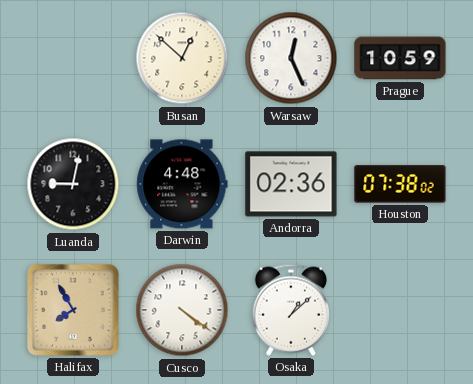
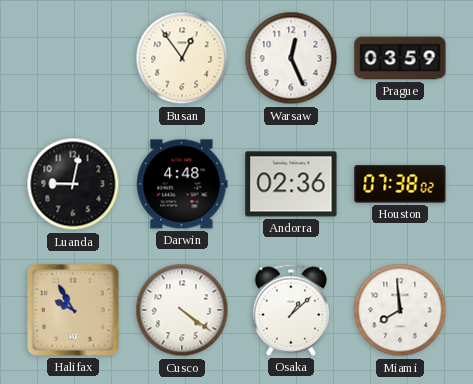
Busan: 12:52 -> 12:54
Prague: 10:59 -> 03:59
Halifax: 7:55 -> 9:55
Miami: none -> 7:59
